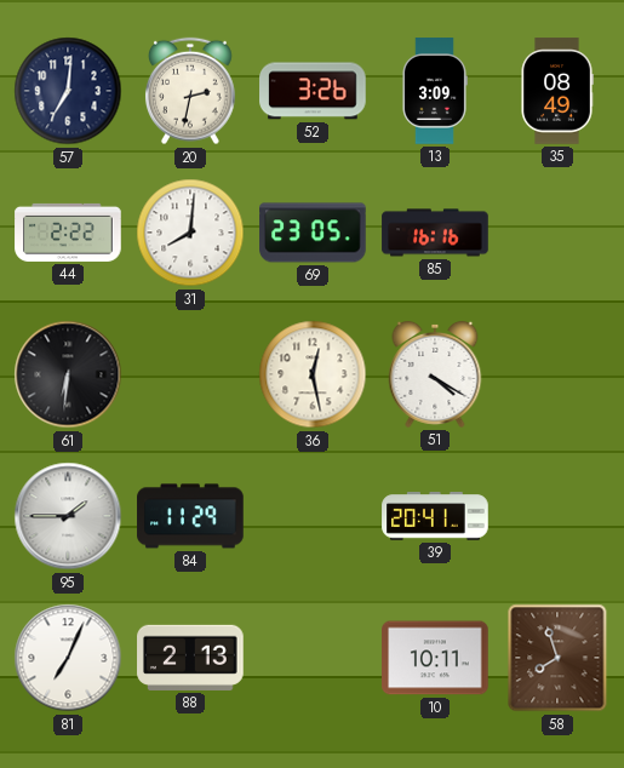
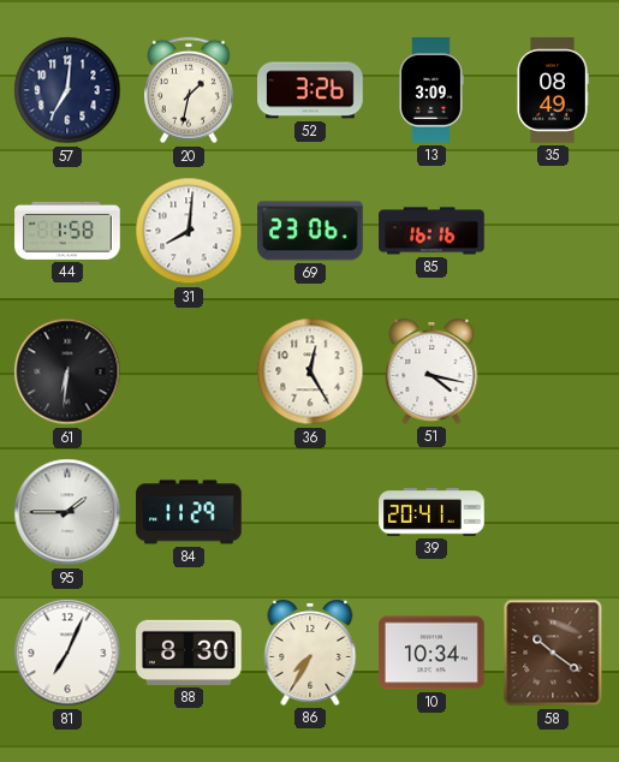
20: 2:32 -> 1:32
44: 2:22 -> 1:58
69: 23:05 -> 23:06
36: 12:28 -> 12:25
51: 4:20 -> 4:17
88: 2:13 -> 8:30
86: none -> 7:35
10: 10:11 -> 10:34
58: 7:57 -> 10:21
